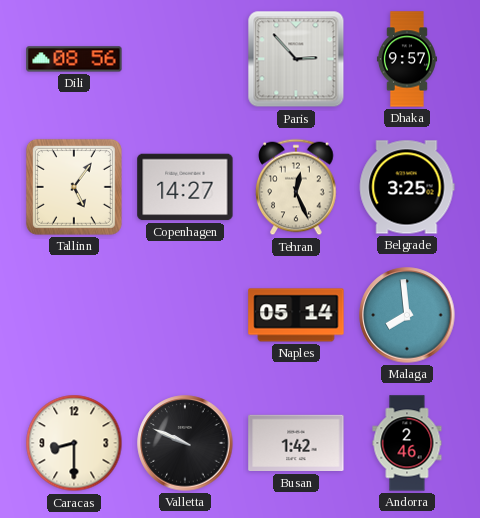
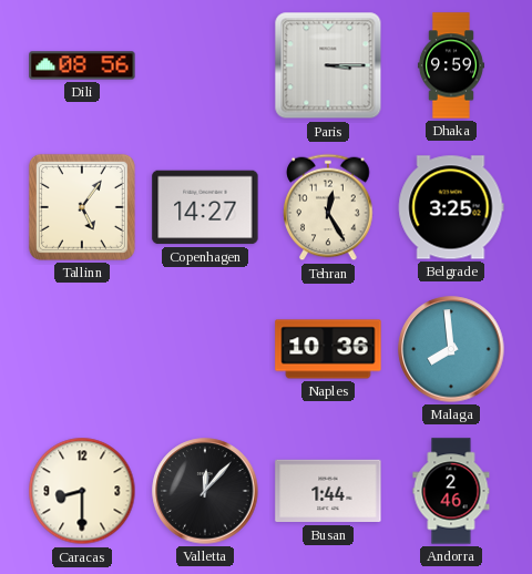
Paris: 2:53 -> 3:15
Dhaka: 9:57 -> 9:59
Tehran: 12:26 -> 12:25
Naples: 05:14 -> 10:36
Valletta: 9:49 -> 12:07
Busan: 1:42 -> 1:44
